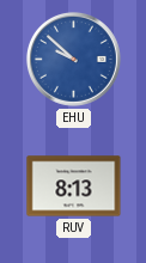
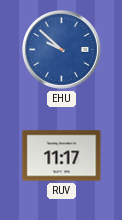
RUV: 8:13 -> 11:17
